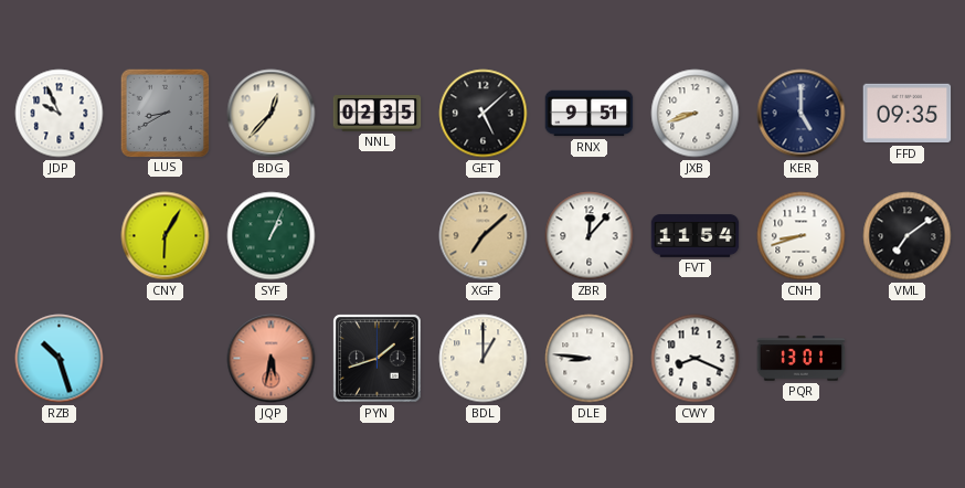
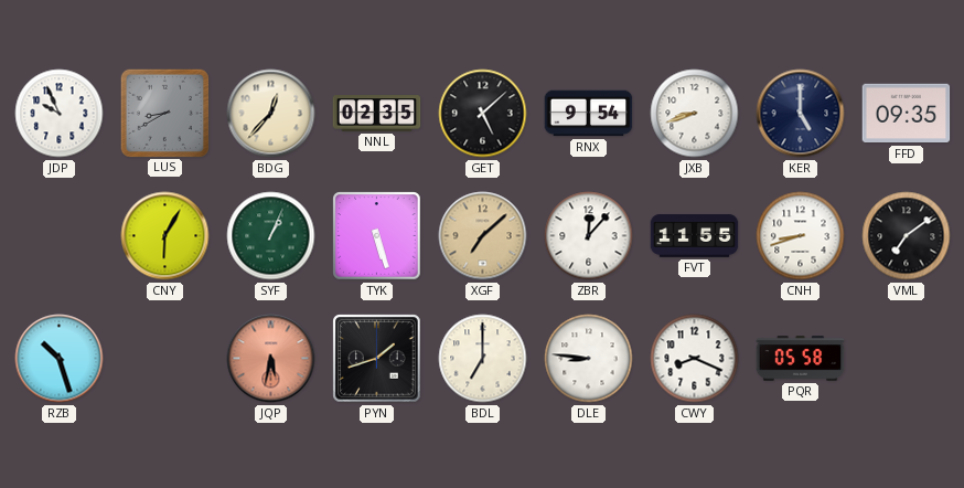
RNX: 9:51 -> 9:54
TYK: none -> 5:27
FVT: 11:54 -> 11:55
BDL: 1:00 -> 7:00
PQR: 13:01 -> 05:58
